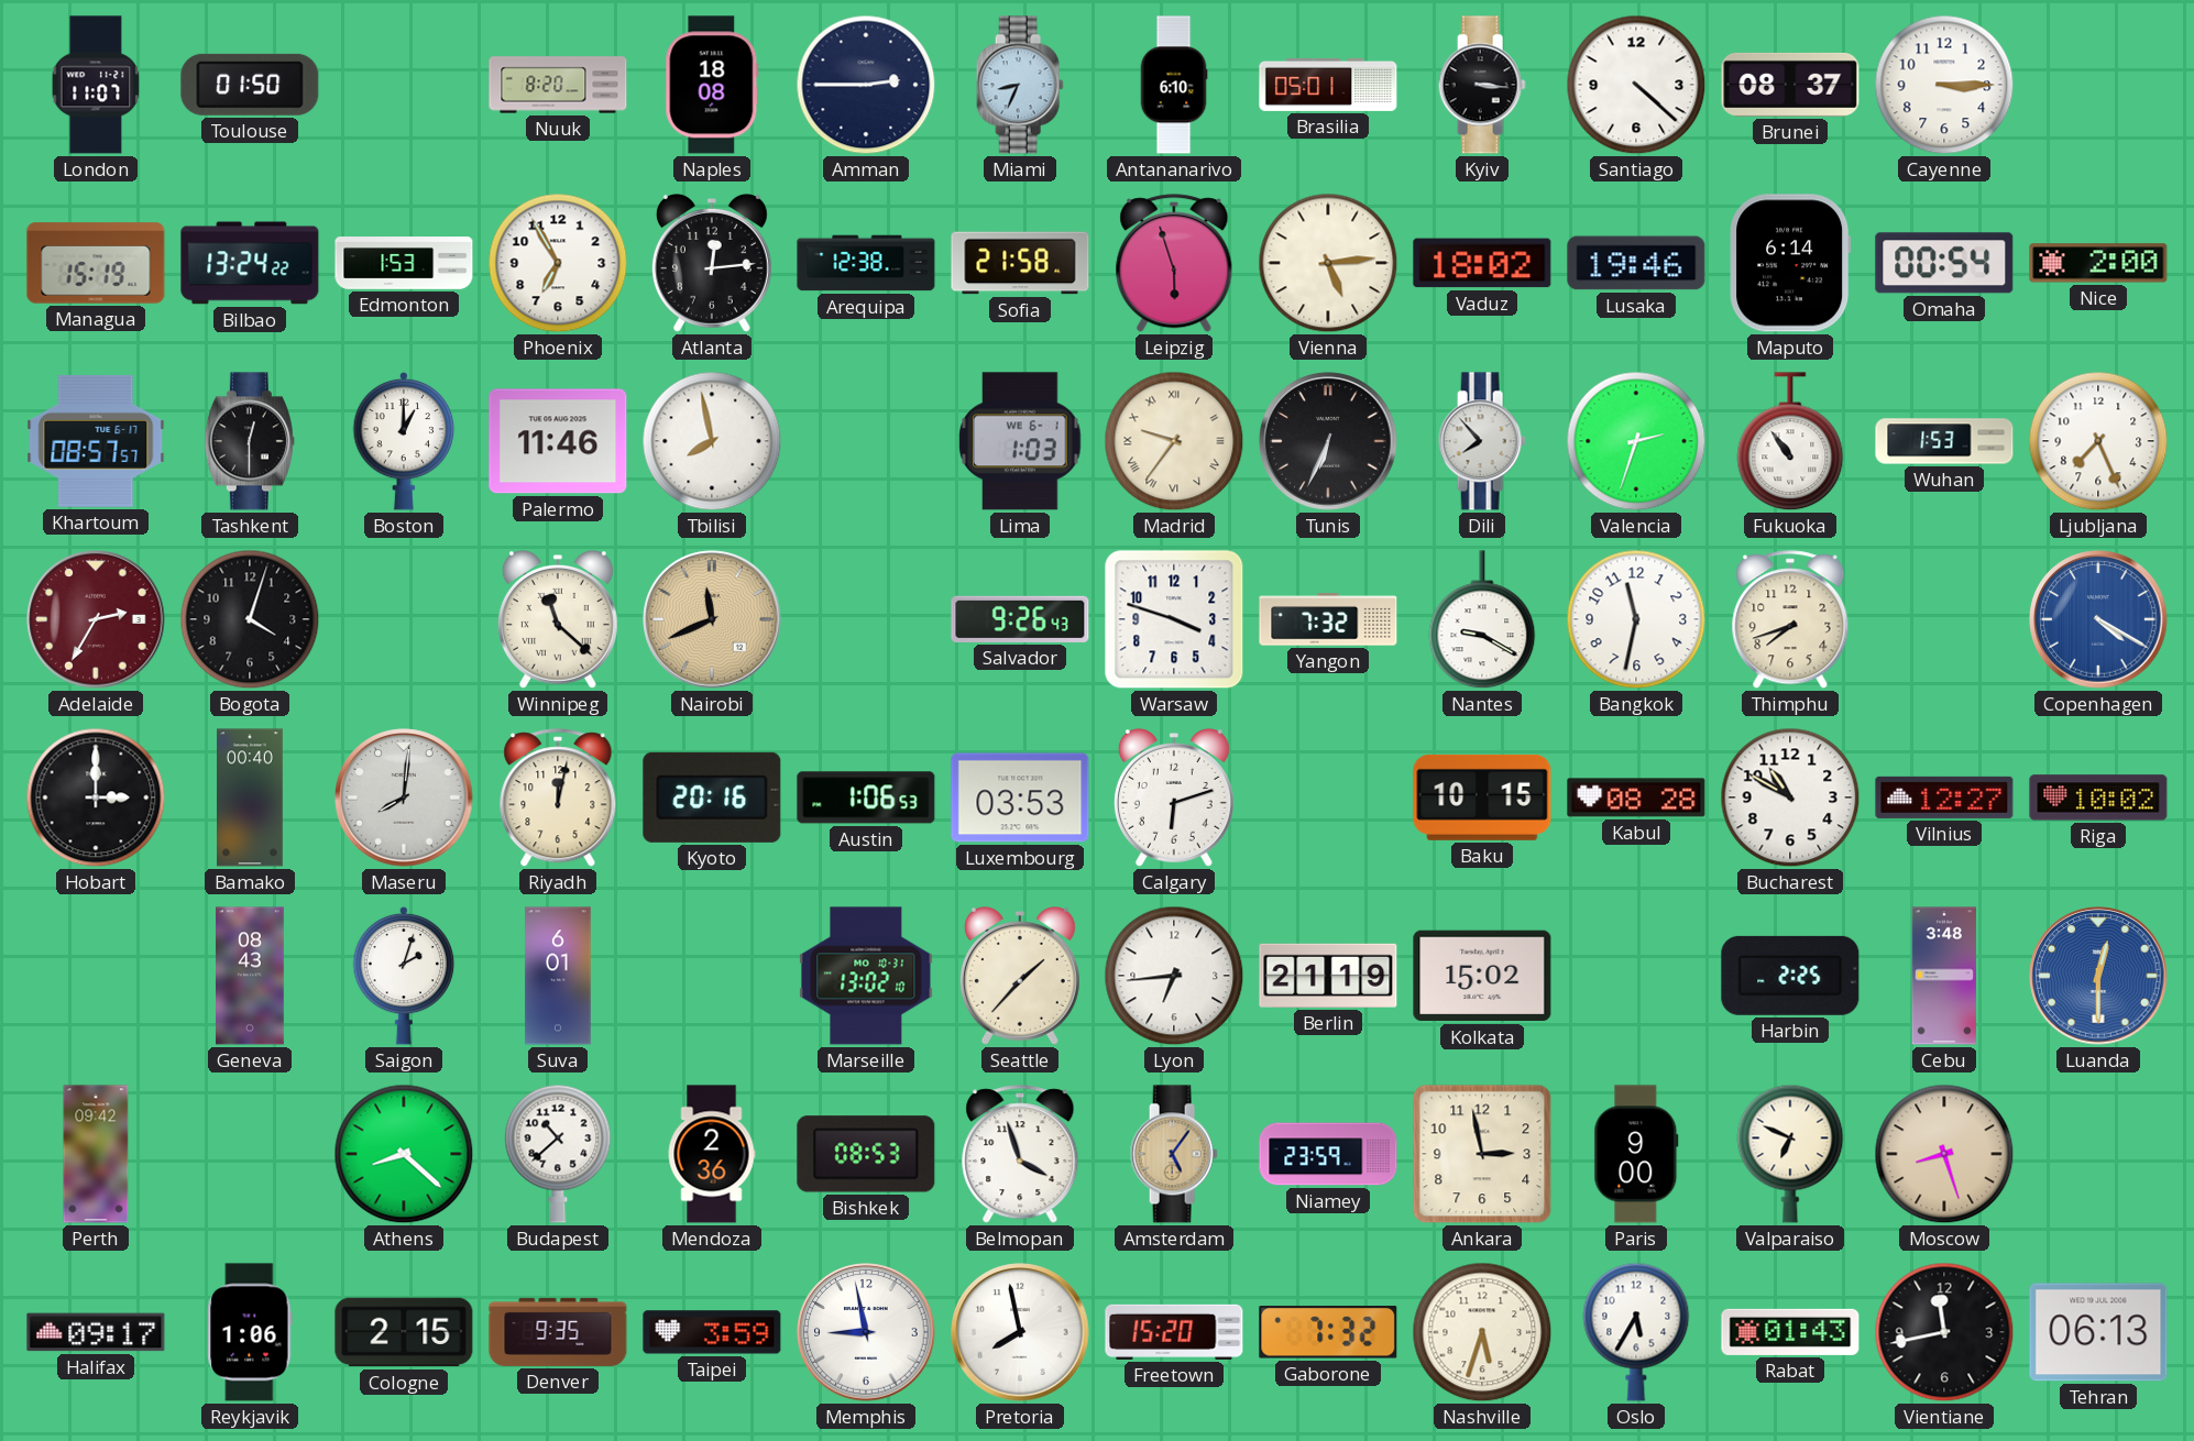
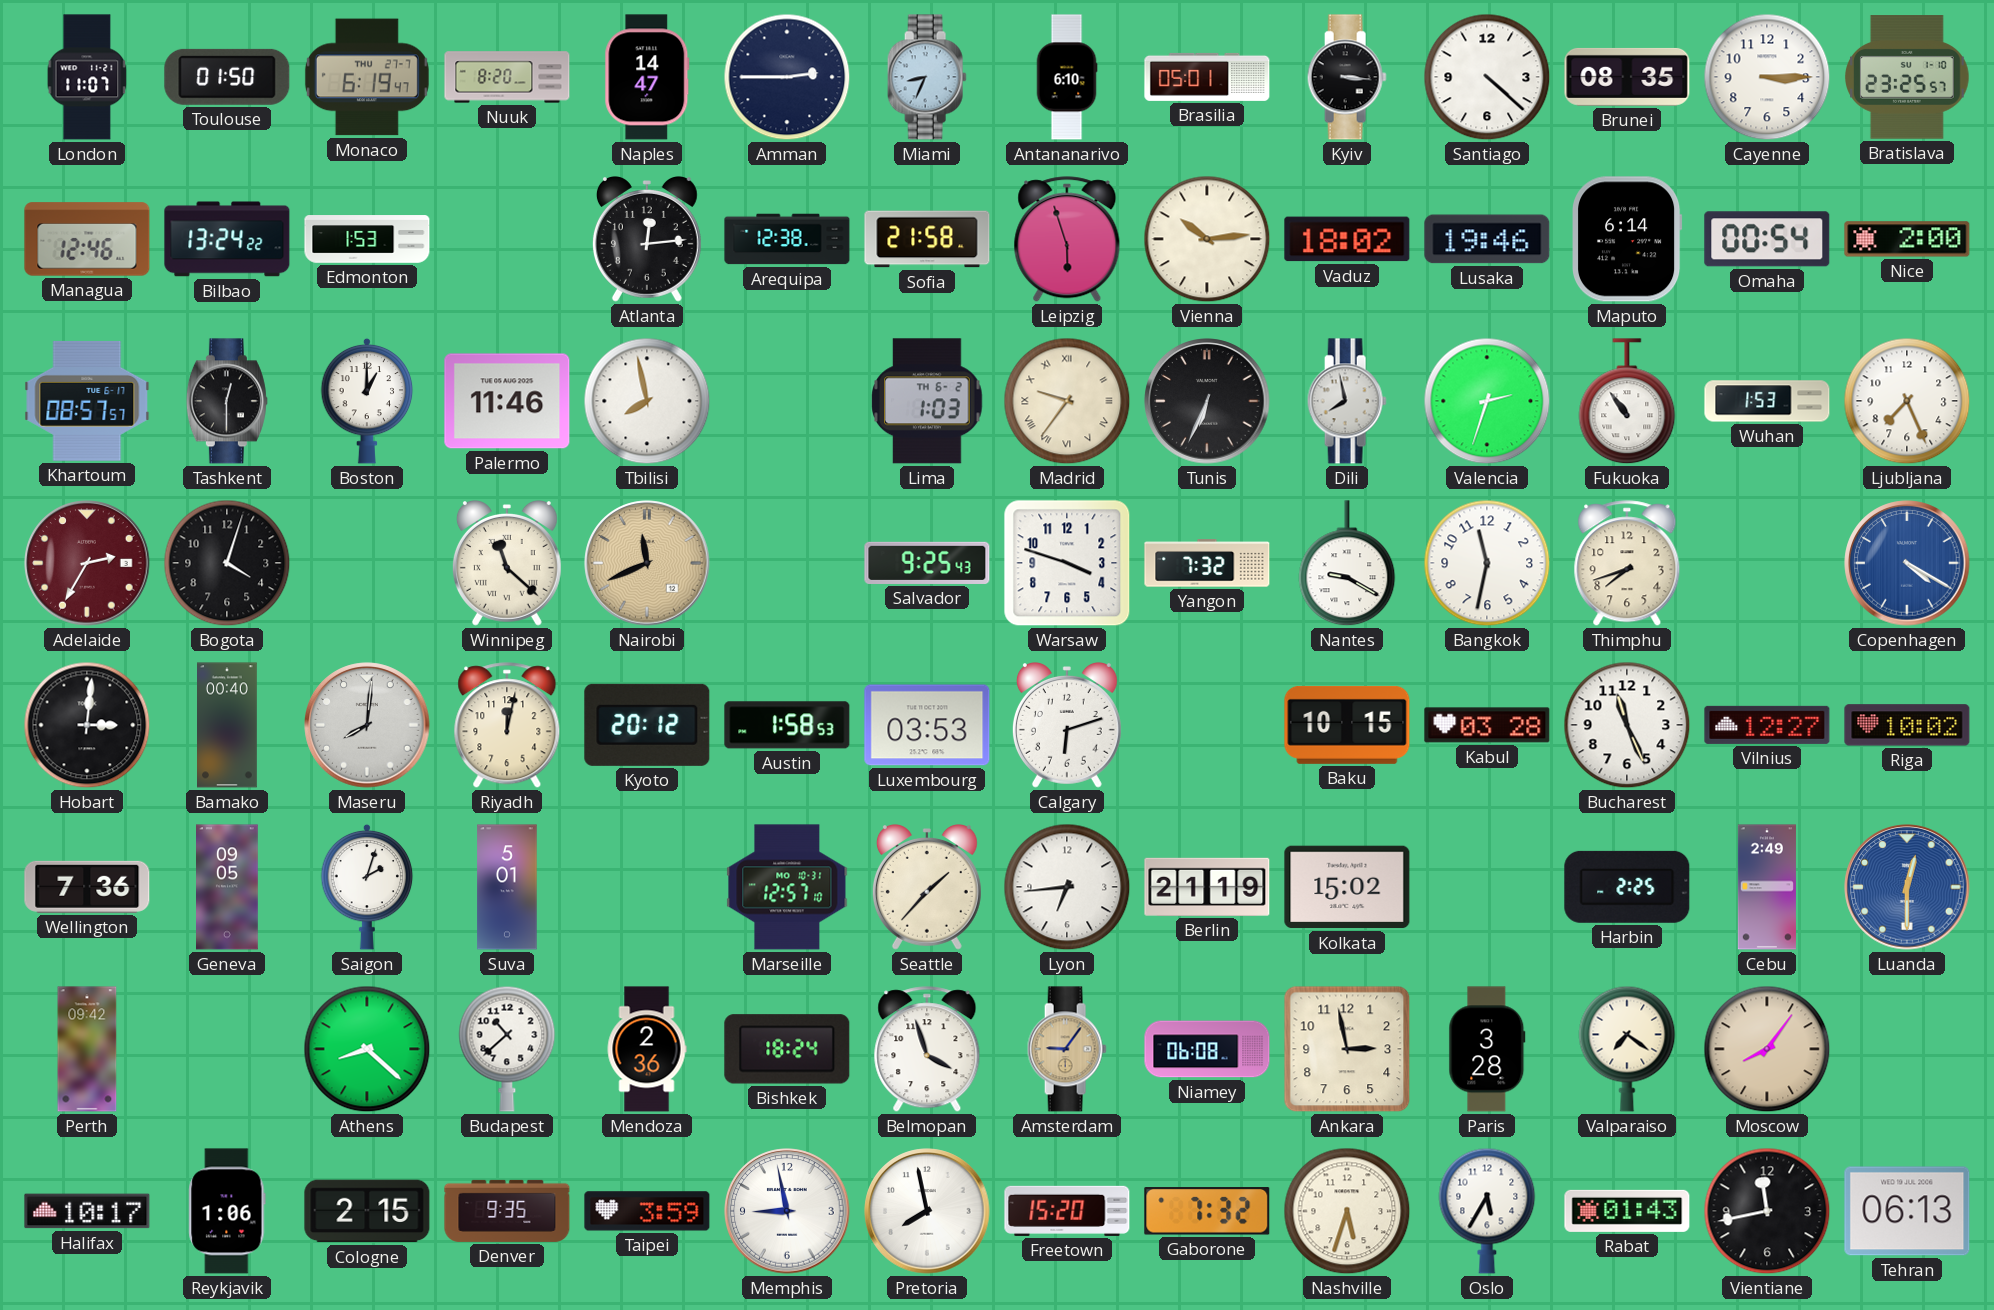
Monaco: none -> 6:19
Naples: 18:08 -> 14:47
Brunei: 08:37 -> 08:35
Bratislava: none -> 23:25
Managua: 15:19 -> 12:46
Phoenix: 6:55 -> none
Vienna: 5:14 -> 10:14
Lima date: WE 6-1 -> TH 6-2
Dili: 7:53 -> 7:58
Salvador: 9:26 -> 9:25
Hobart: 3:00 -> 3:01
Kyoto: 20:16 -> 20:12
Austin: 1:06 -> 1:58
Kabul: 08:28 -> 03:28
Bucharest: 10:50 -> 11:26
Wellington: none -> 7:36
Geneva: 08:43 -> 09:05
Suva: 6:01 -> 5:01
Marseille: 13:02 -> 12:57
Cebu: 3:48 -> 2:49
Bishkek: 08:53 -> 18:24
Amsterdam: 5:06 -> 9:06
Niamey: 23:59 -> 06:08
Paris: 9:00 -> 3:28
Valparaiso: 6:49 -> 7:21
Moscow: 8:27 -> 8:06
Halifax: 09:17 -> 10:17
